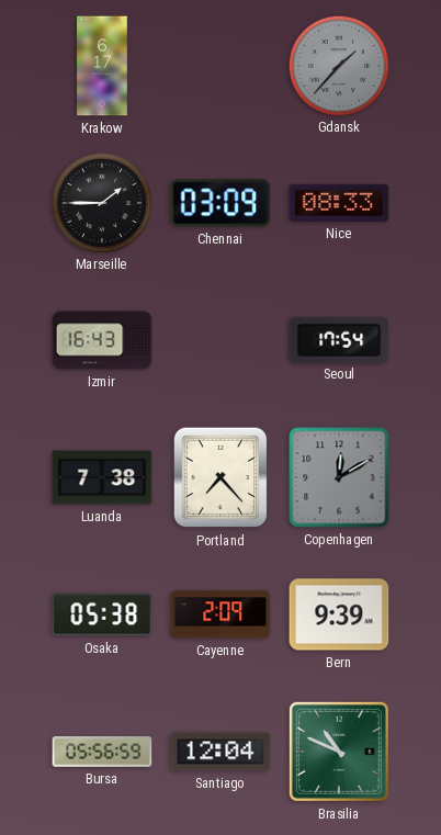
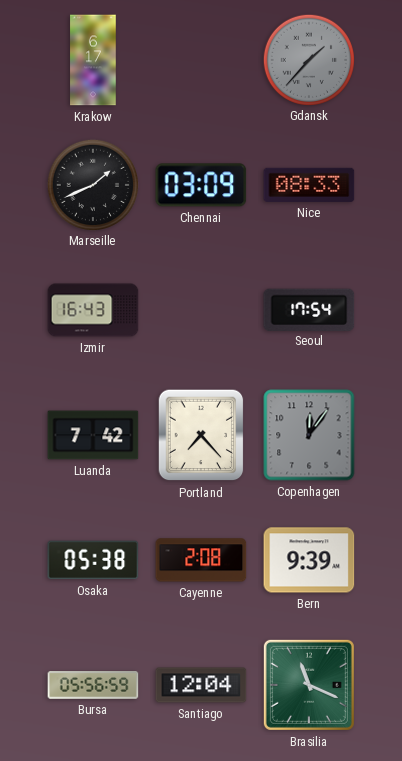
Marseille: 1:45 -> 1:41
Luanda: 7:38 -> 7:42
Copenhagen: 12:10 -> 12:06
Cayenne: 2:09 -> 2:08
Brasilia: 10:49 -> 11:19
